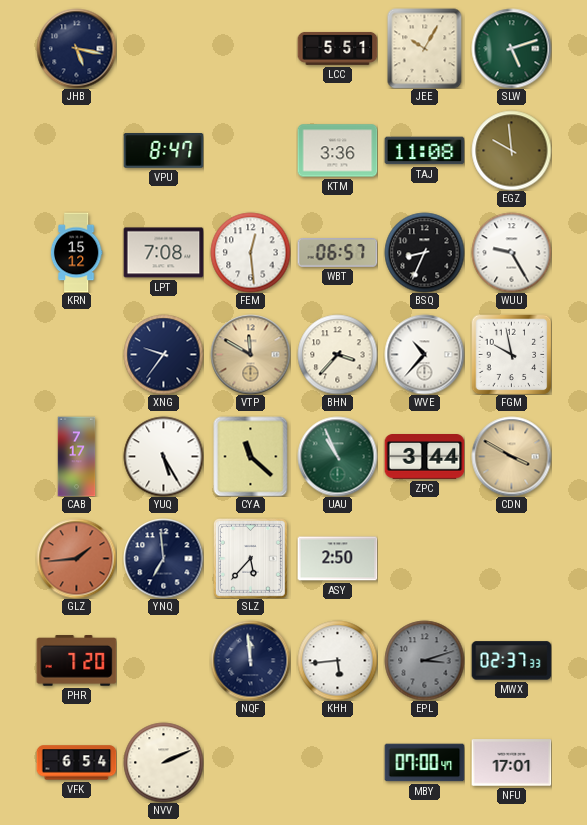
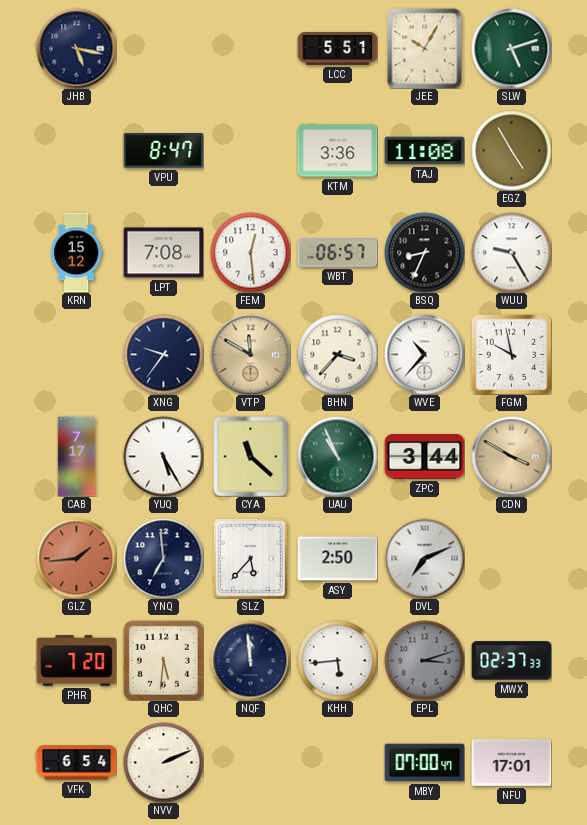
EGZ: 9:59 -> 4:55
DVL: none -> 7:11
QHC: none -> 5:31
